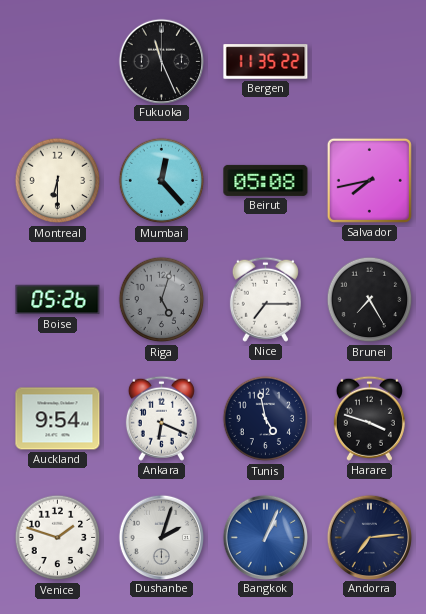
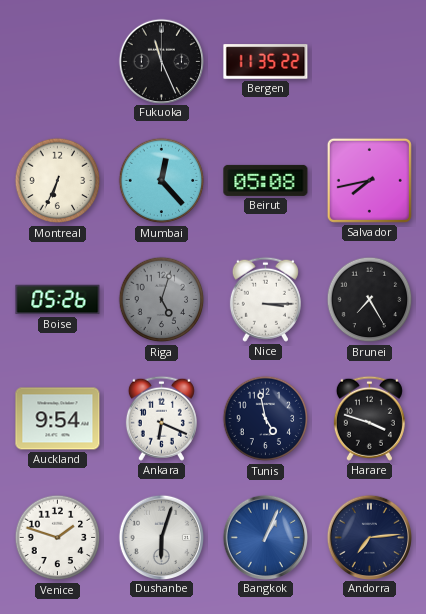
Montreal: 6:30 -> 6:34
Nice: 7:15 -> 3:15
Dushanbe: 2:03 -> 6:03
